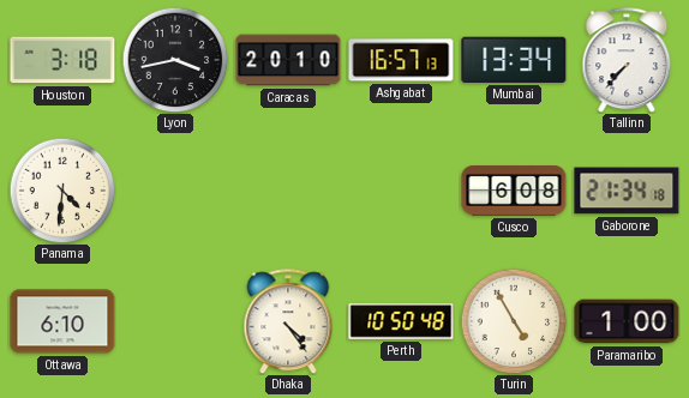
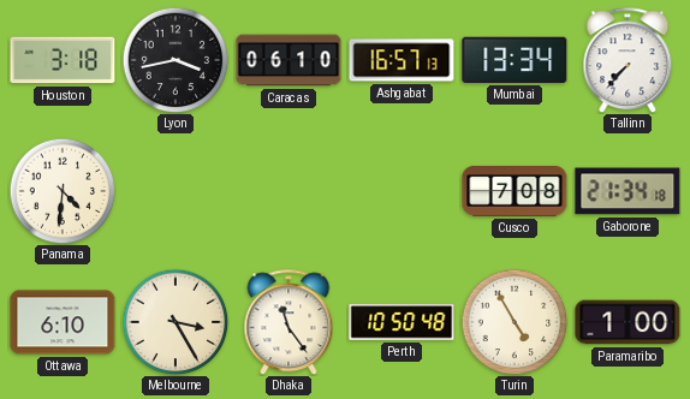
Caracas: 20:10 -> 06:10
Cusco: 6:08 -> 7:08
Melbourne: none -> 3:25
Dhaka: 4:24 -> 11:24
